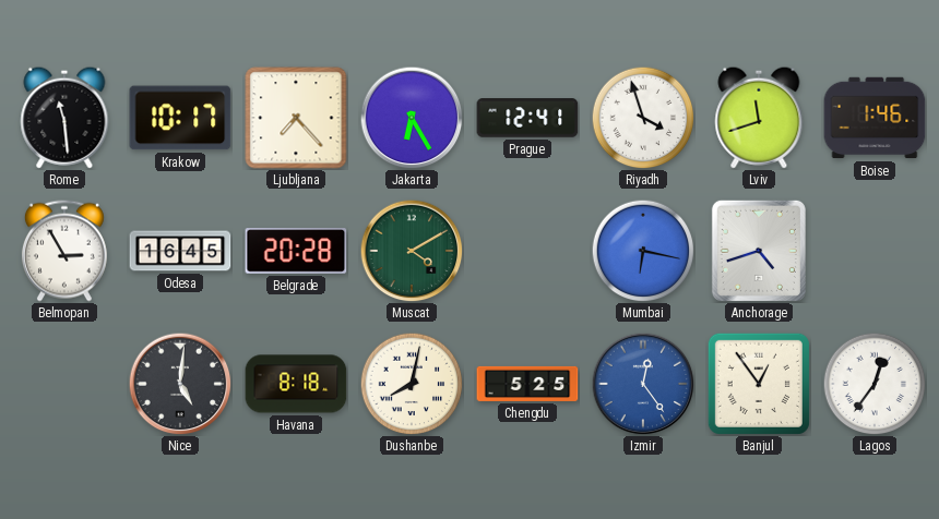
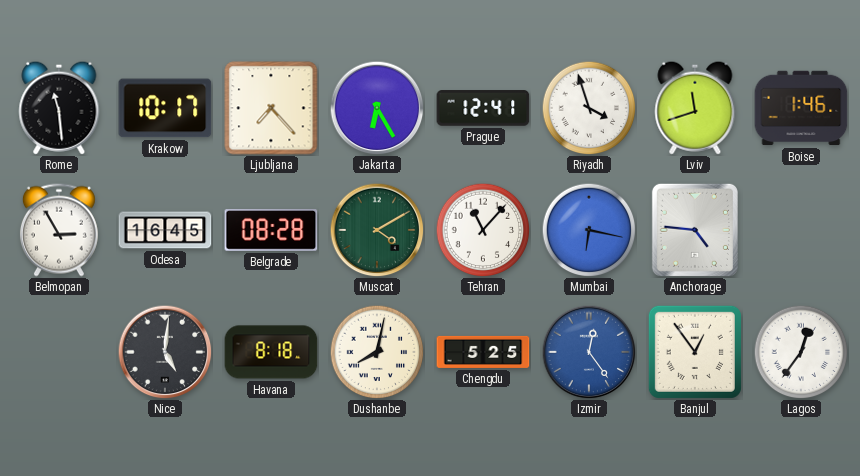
Belgrade: 20:28 -> 08:28
Tehran: none -> 11:07
Anchorage: 4:42 -> 4:46
